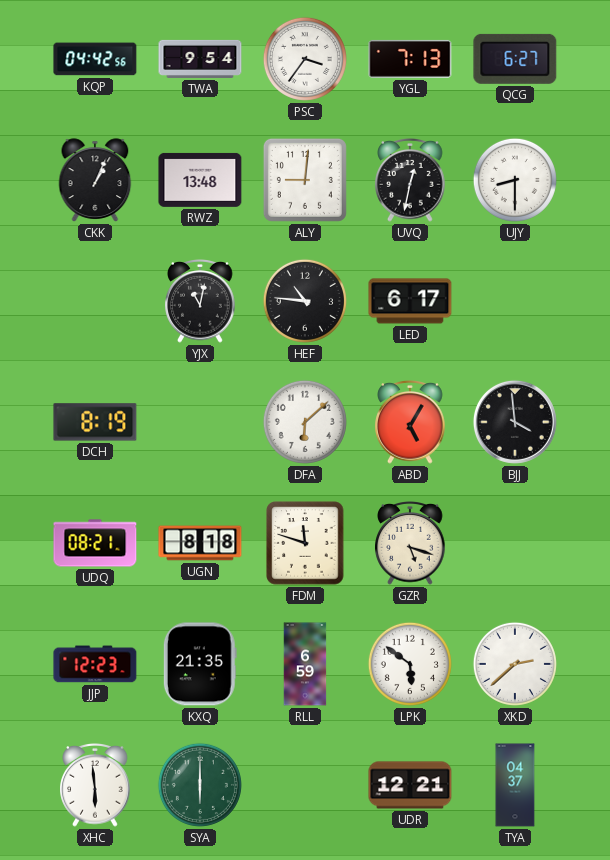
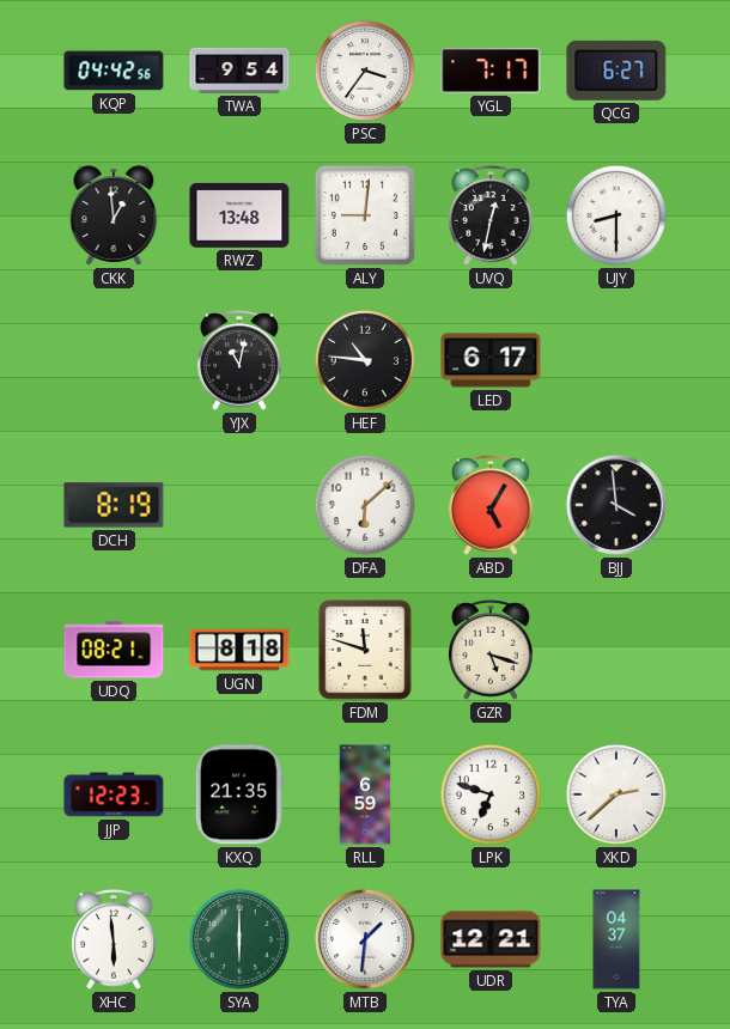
YGL: 7:13 -> 7:17
CKK: 1:04 -> 12:59
LPK: 5:51 -> 6:48
MTB: none -> 1:31
